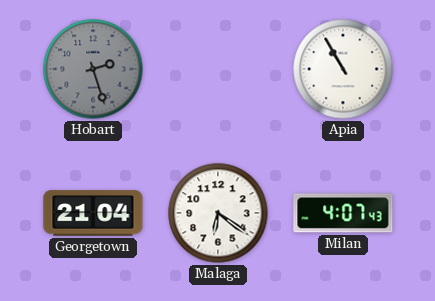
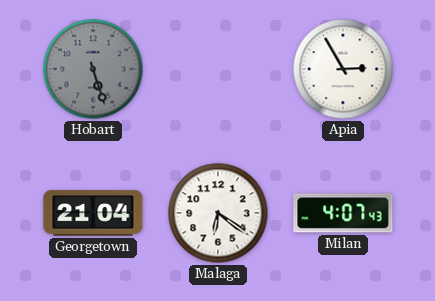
Hobart: 2:27 -> 5:27
Apia: 10:55 -> 2:55
